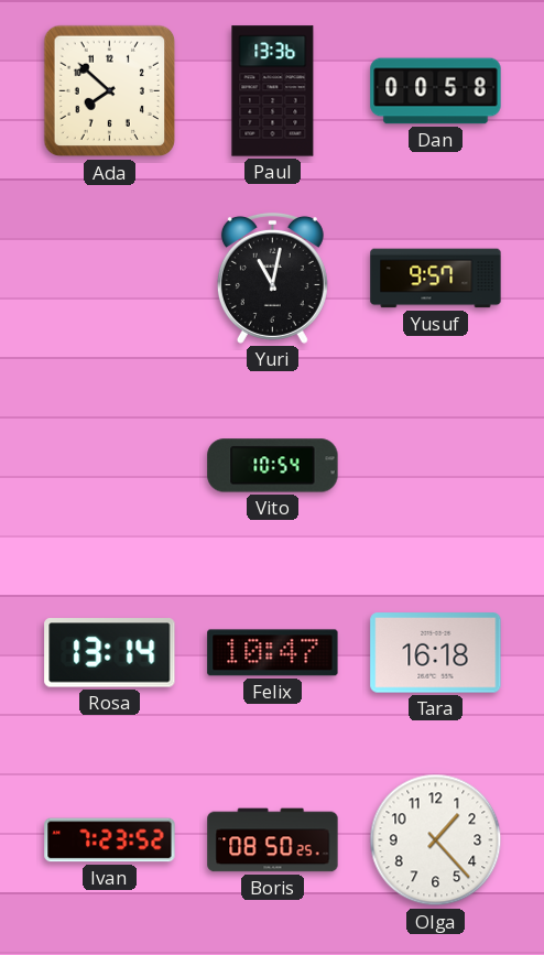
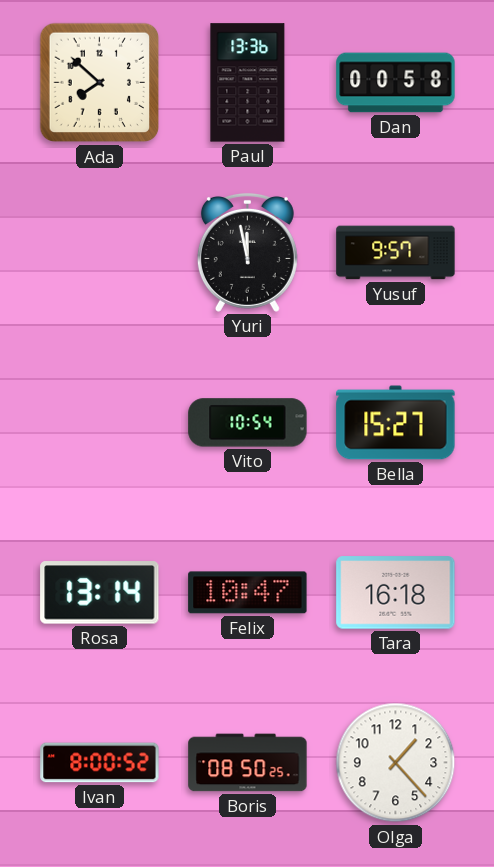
Yuri: 11:02 -> 11:58
Bella: none -> 15:27
Ivan: 7:23 -> 8:00
